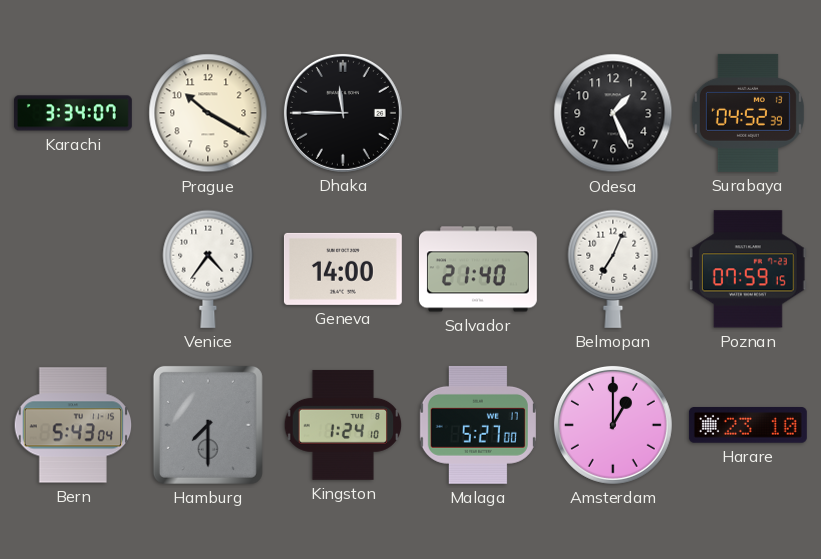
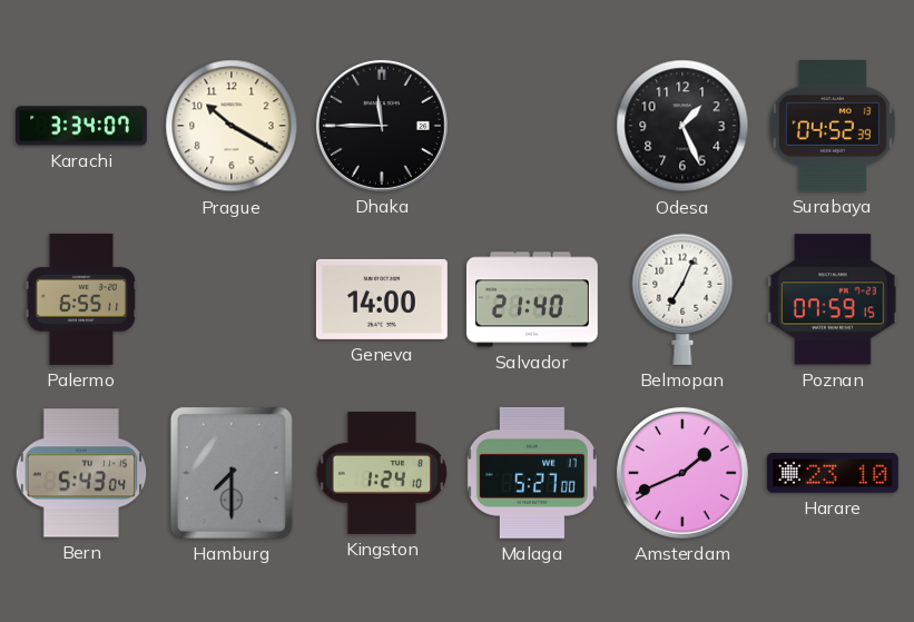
Palermo: none -> 6:55
Venice: 4:36 -> none
Amsterdam: 1:00 -> 1:41
